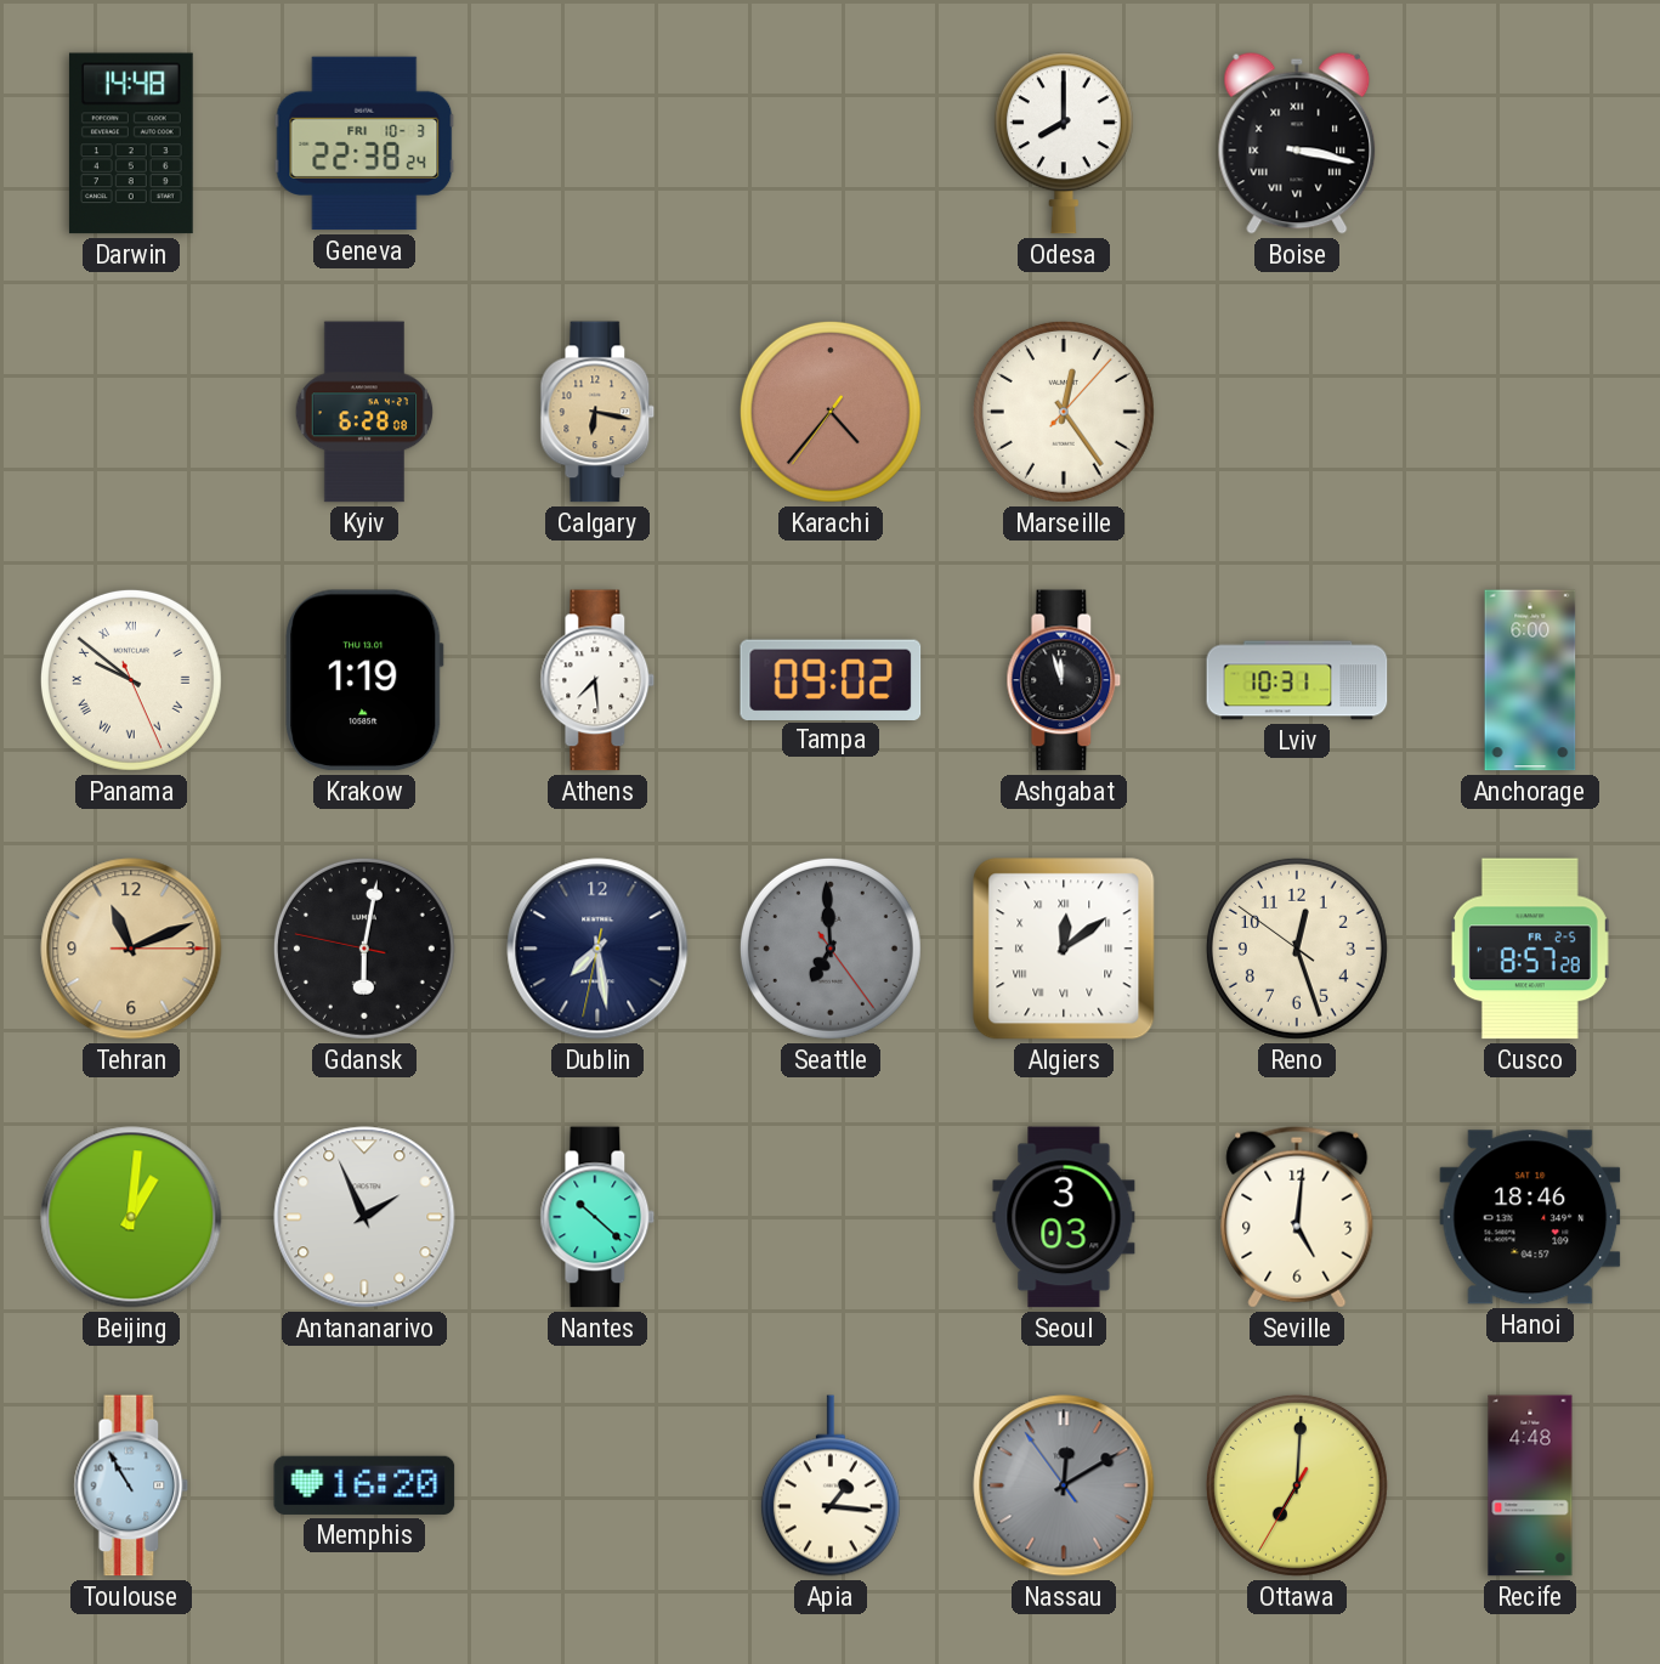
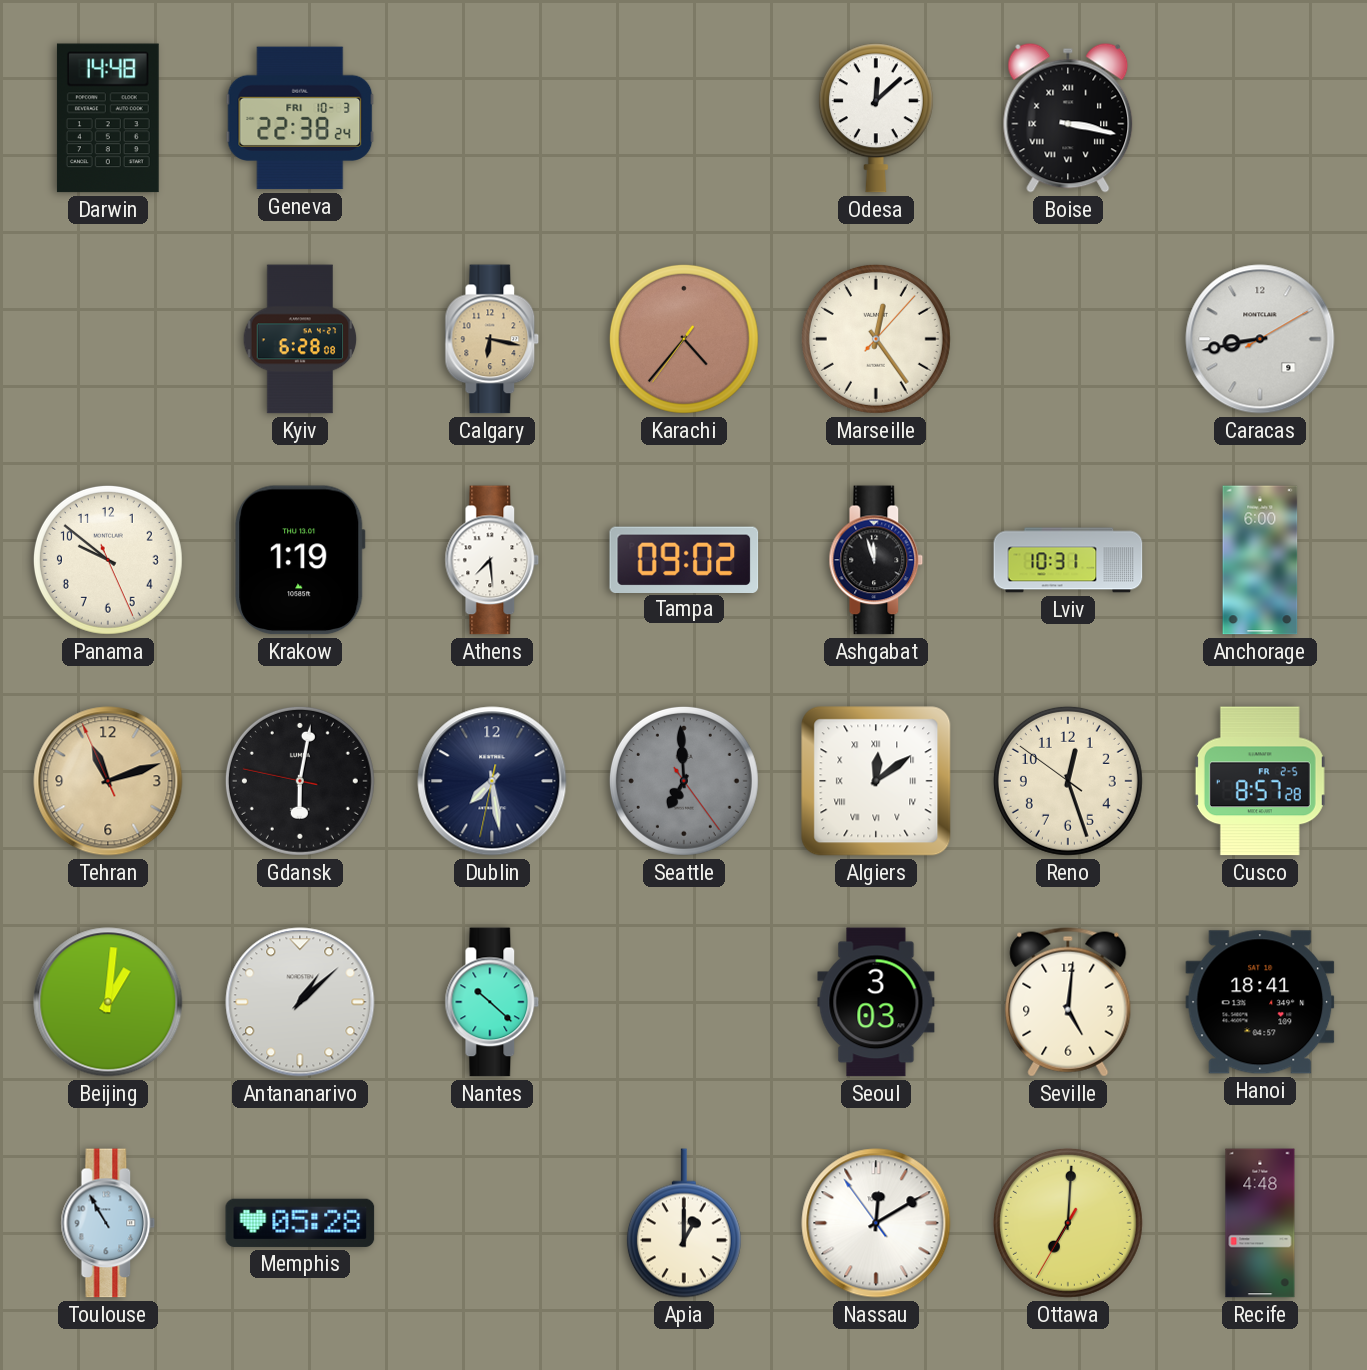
Odesa: 8:00 -> 12:08
Caracas: none -> 8:43
Panama numerals: Roman -> Arabic
Tehran: 11:11:15 -> 11:11:56
Antananarivo: 1:56 -> 1:08
Hanoi: 18:46 -> 18:41
Memphis: 16:20 -> 05:28
Apia: 1:16 -> 1:00
Nassau dial: grey -> white
